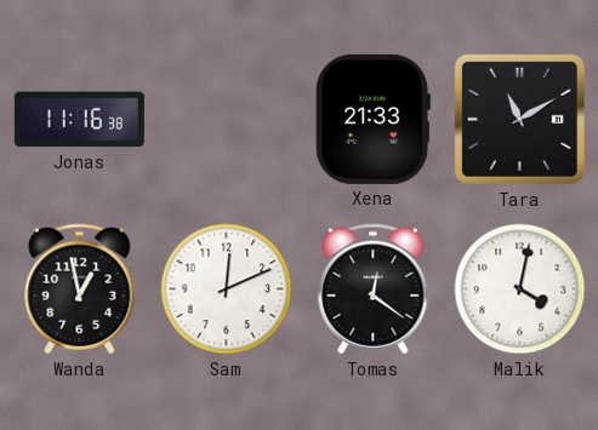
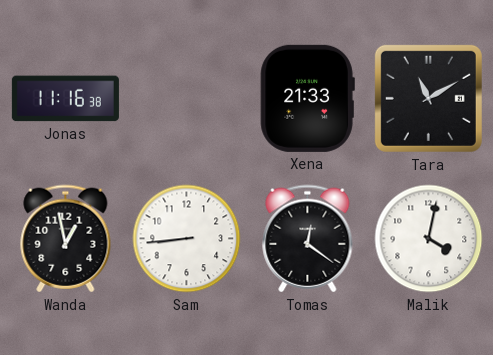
Sam: 12:11 -> 8:44
